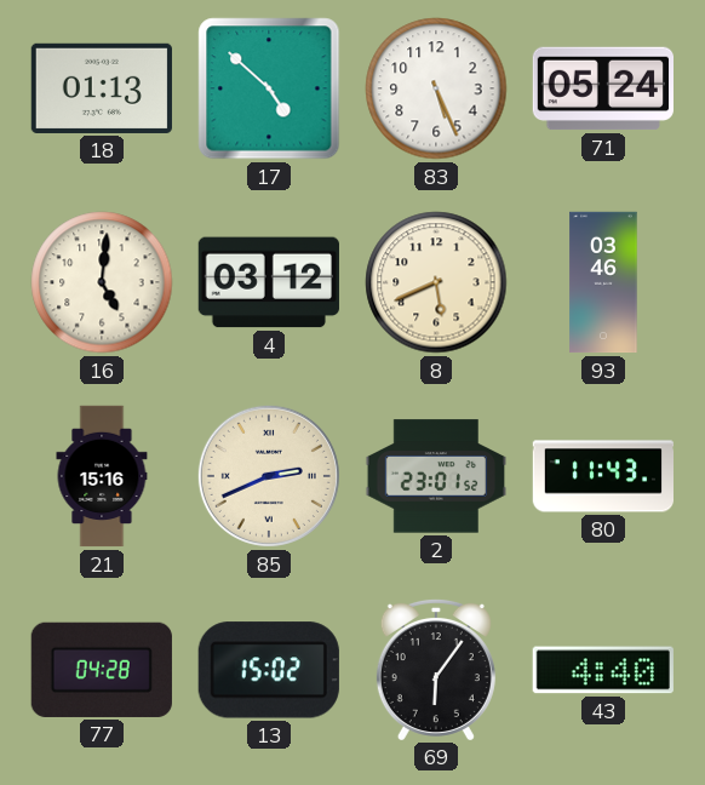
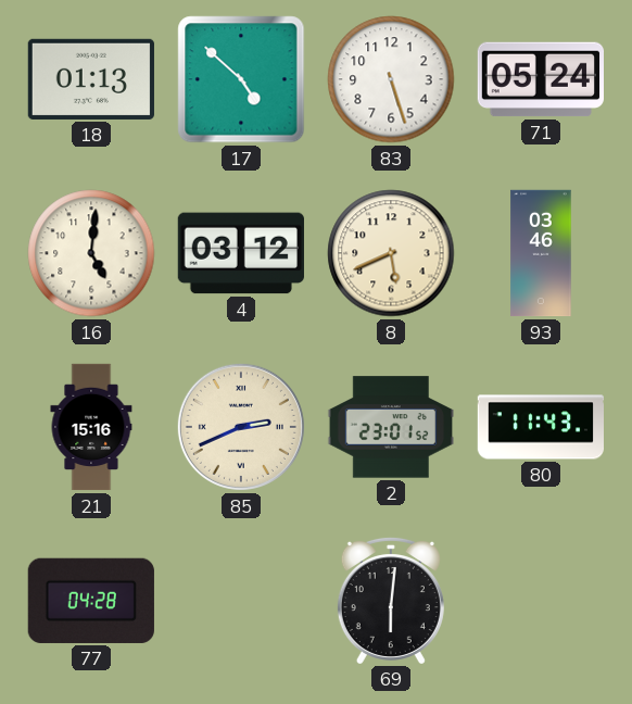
83: 5:26 -> 5:27
13: 15:02 -> none
69: 6:06 -> 6:01
43: 4:40 -> none
